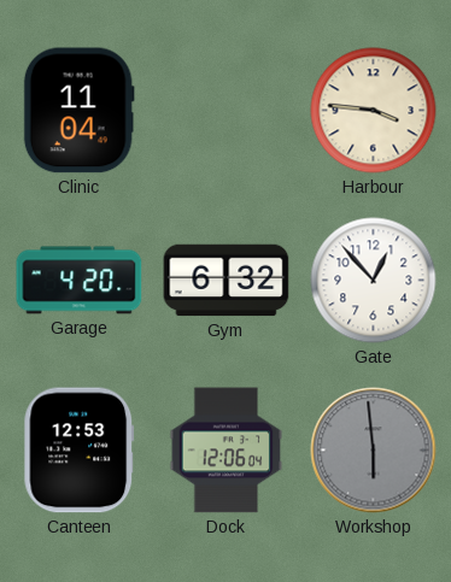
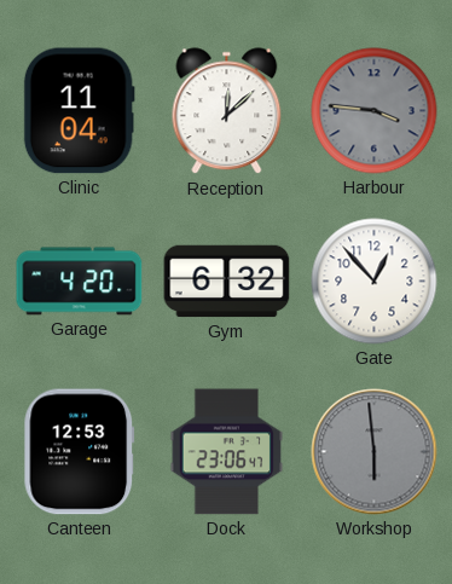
Reception: none -> 12:08
Harbour dial: cream -> grey
Dock: 12:06 -> 23:06
